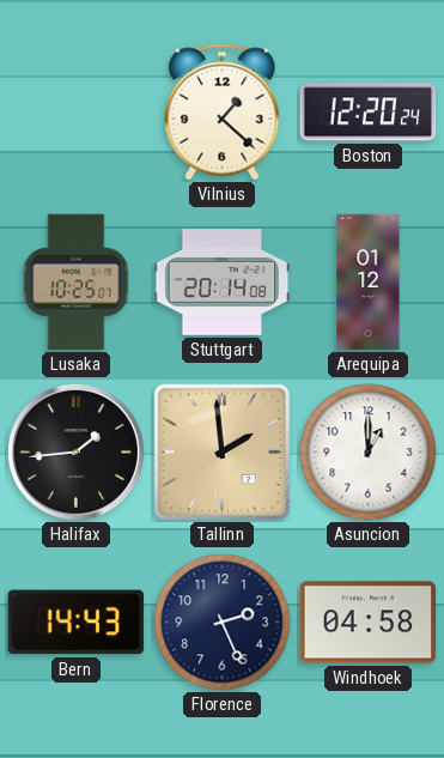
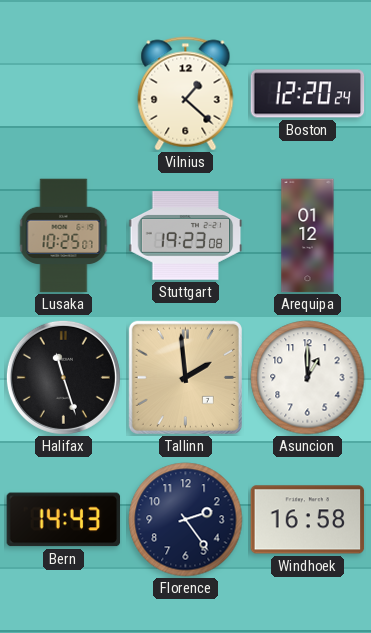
Stuttgart: 20:14 -> 19:23
Halifax: 1:44 -> 11:27
Florence: 2:26 -> 2:24
Windhoek: 04:58 -> 16:58
